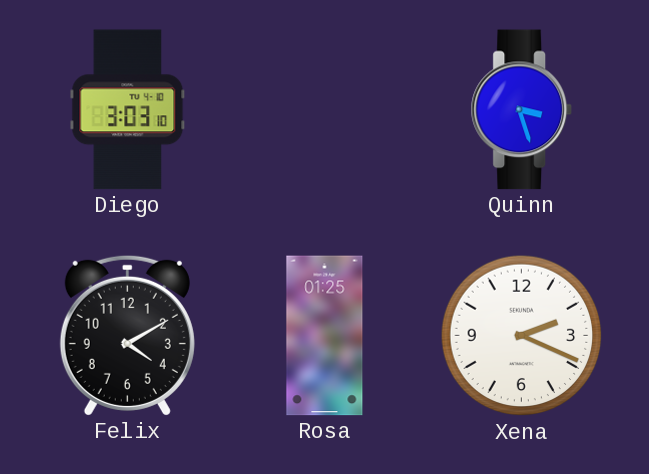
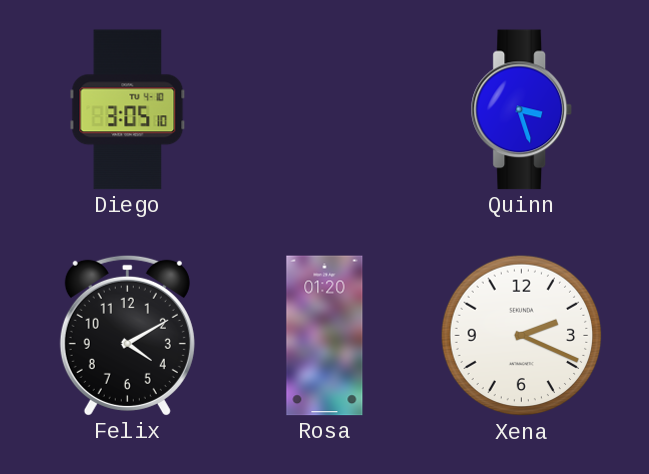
Diego: 3:03 -> 3:05
Rosa: 01:25 -> 01:20
